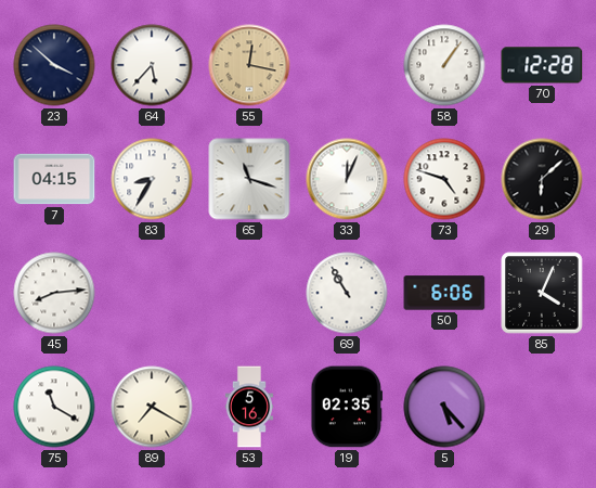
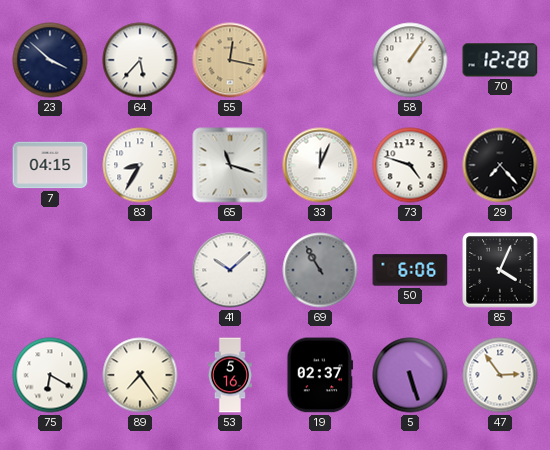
29: 6:08 -> 7:23
45: 8:14 -> none
41: none -> 10:08
69 dial: white -> grey
75: 11:20 -> 6:20
89: 7:20 -> 7:24
19: 02:35 -> 02:37
5: 5:23 -> 5:27
47: none -> 2:54
